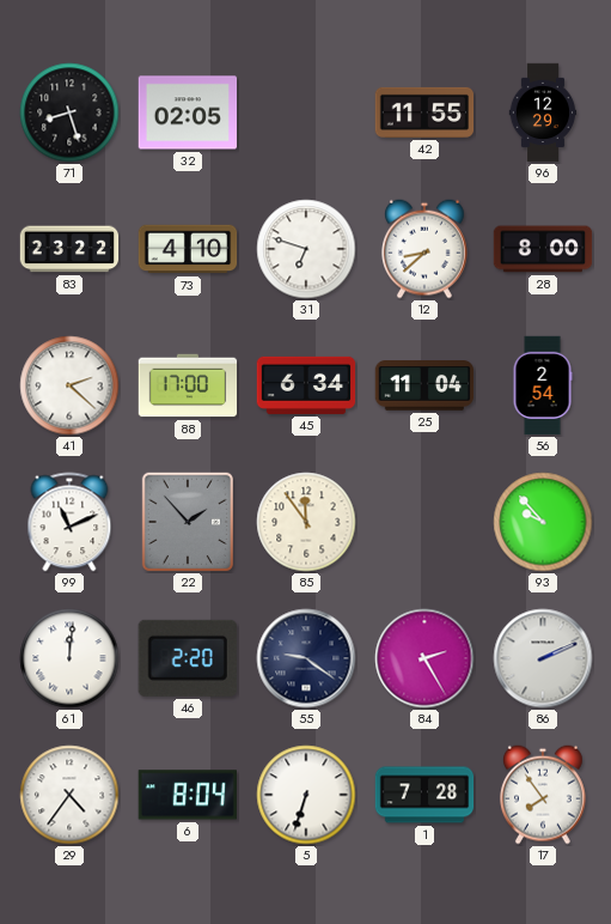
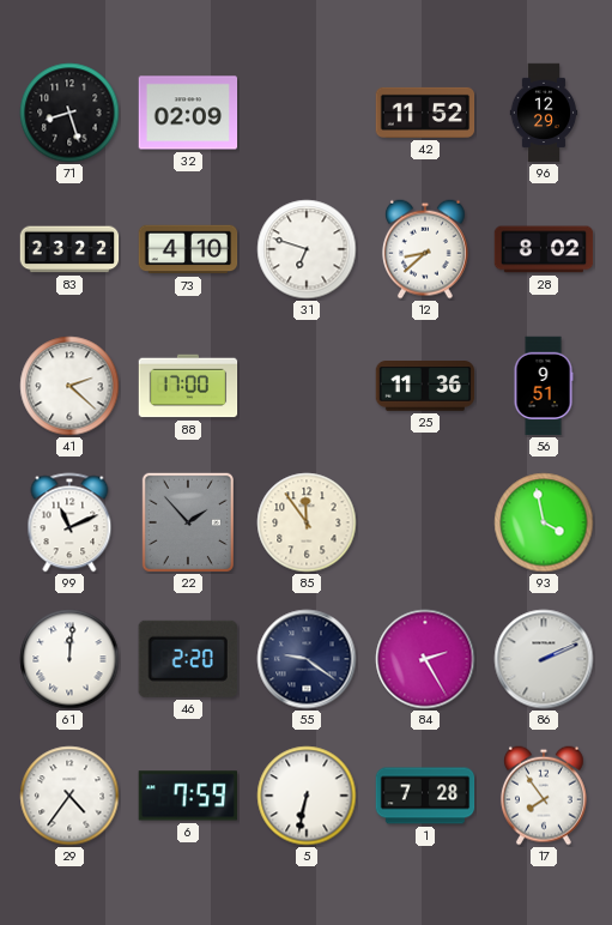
32: 02:05 -> 02:09
42: 11:55 -> 11:52
28: 8:00 -> 8:02
45: 6:34 -> none
25: 11:04 -> 11:36
56: 2:54 -> 9:51
93: 9:53 -> 3:58
6: 8:04 -> 7:59
5: 6:33 -> 6:32
